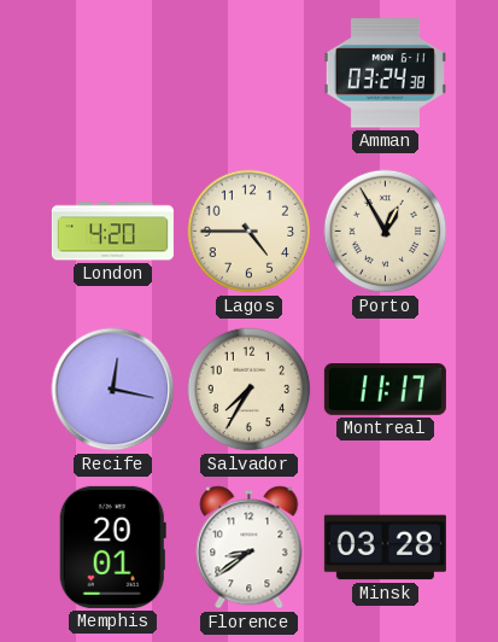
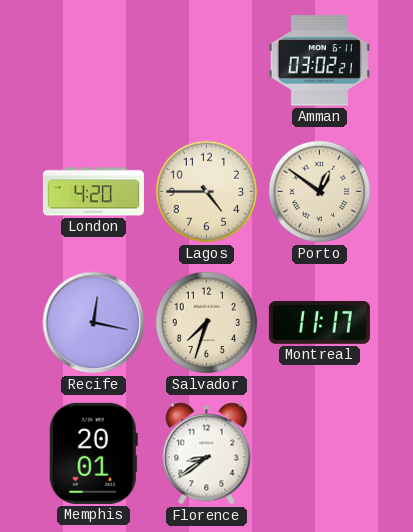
Amman: 03:24 -> 03:02
Porto: 12:55 -> 12:51
Salvador: 7:35 -> 7:33
Minsk: 03:28 -> none
